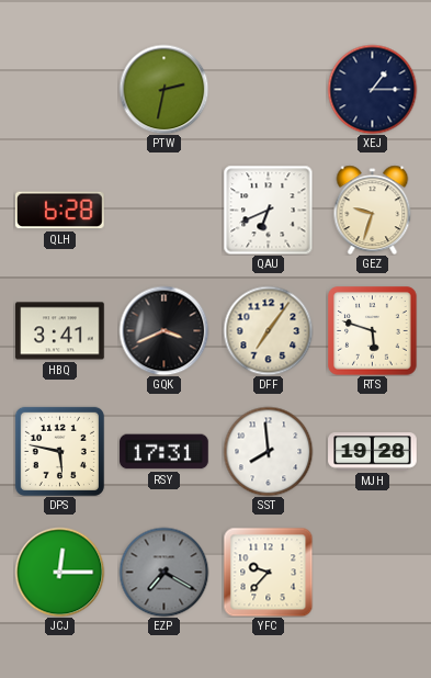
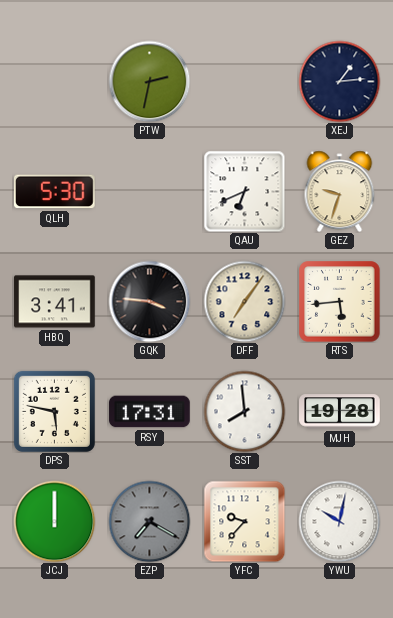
XEJ: 1:15 -> 1:14
QLH: 6:28 -> 5:30
GQK: 3:41 -> 3:46
RTS: 5:48 -> 5:44
JCJ: 12:15 -> 12:00
YWU: none -> 10:02
